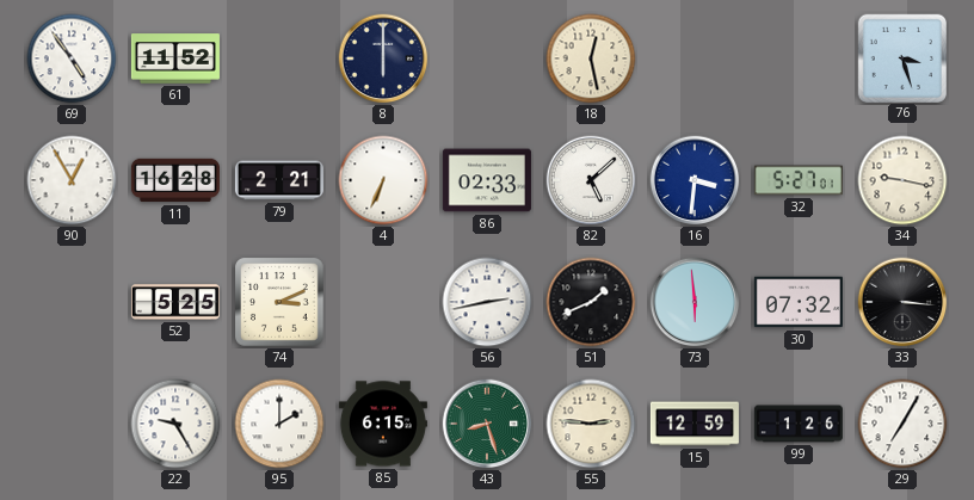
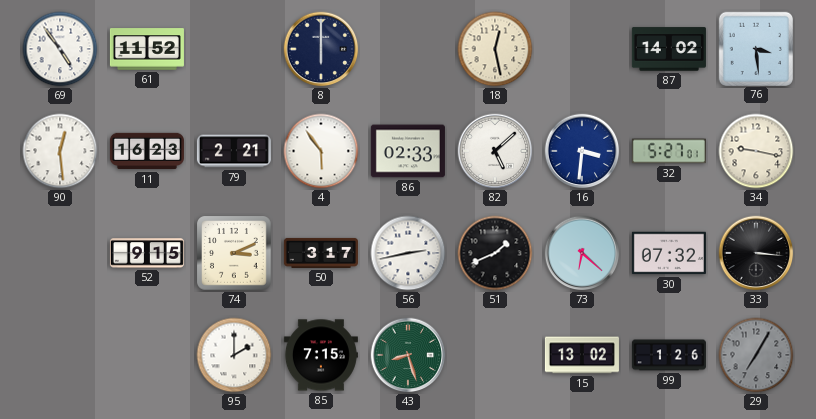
87: none -> 14:02
76: 3:27 -> 3:29
90: 12:55 -> 12:29
11: 16:28 -> 16:23
4: 6:34 -> 5:54
52: 5:25 -> 9:15
50: none -> 3:17
73: 5:59 -> 6:22
22: 9:25 -> none
85: 6:15 -> 7:15
55: 2:46 -> none
15: 12:59 -> 13:02
29 dial: white -> grey
